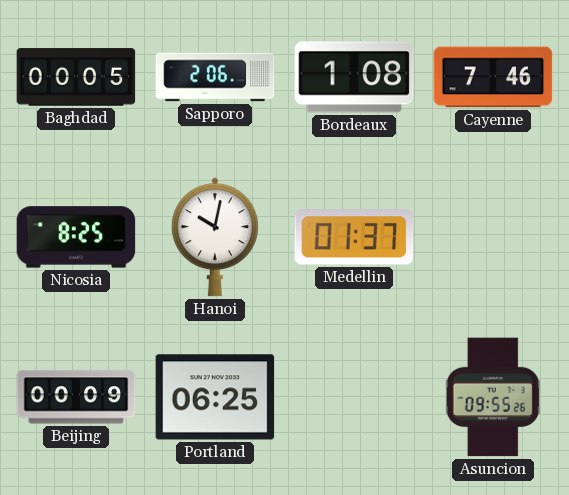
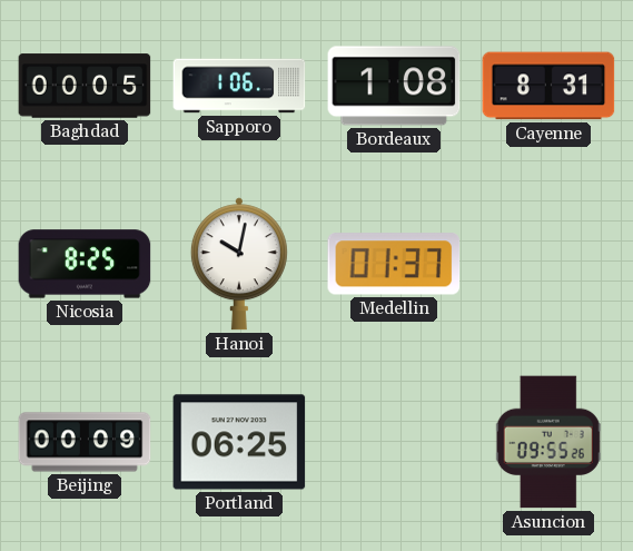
Sapporo: 2:06 -> 1:06
Cayenne: 7:46 -> 8:31
